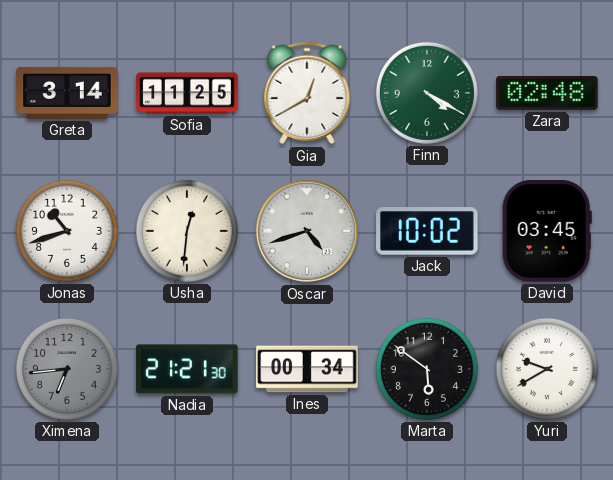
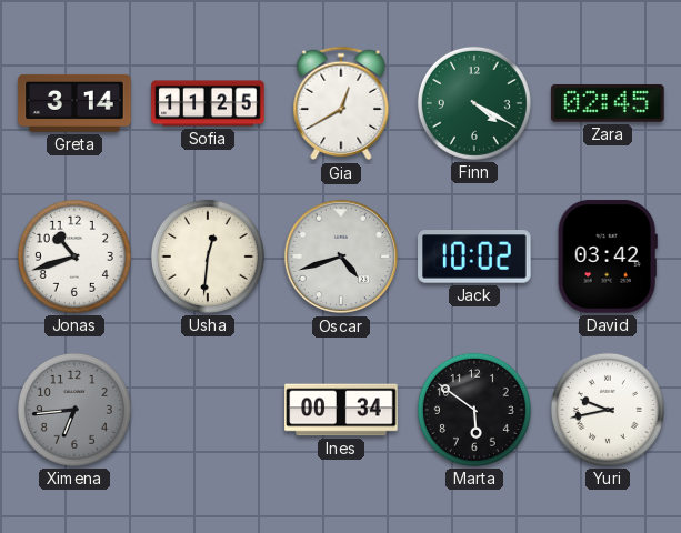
Zara: 02:48 -> 02:45
David: 03:45 -> 03:42
Nadia: 21:21 -> none
Yuri: 9:40 -> 9:43
